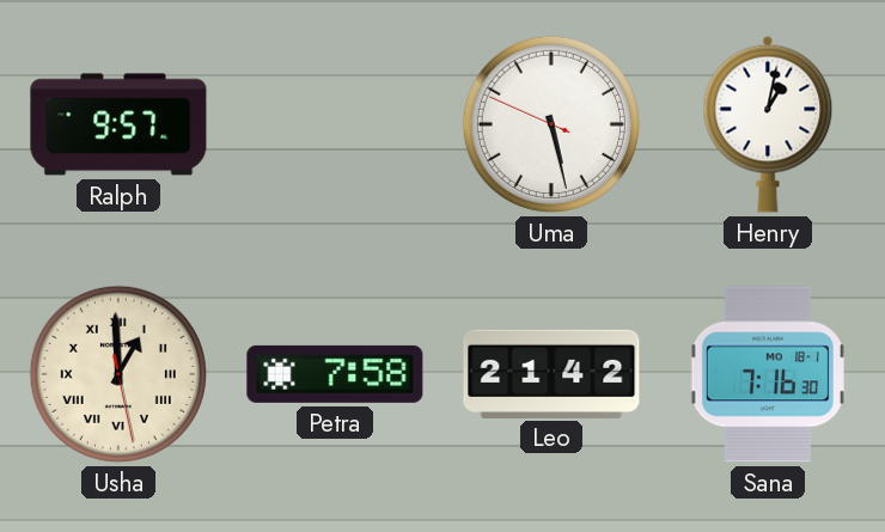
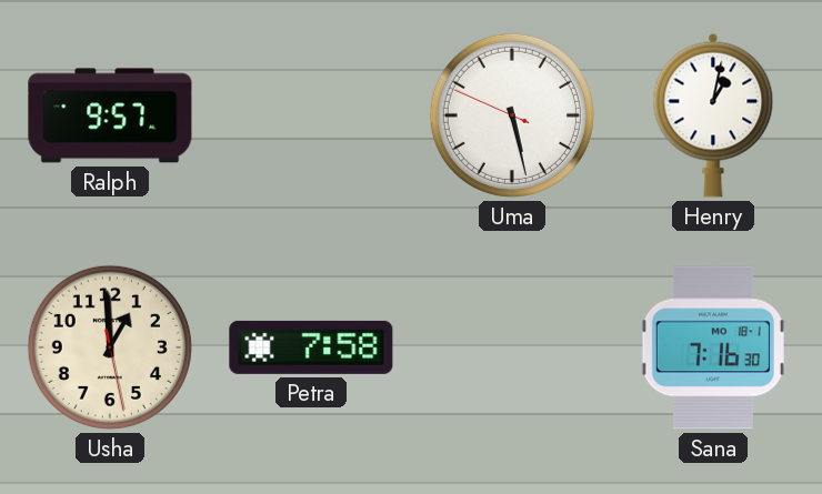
Usha numerals: Roman -> Arabic
Leo: 21:42 -> none
